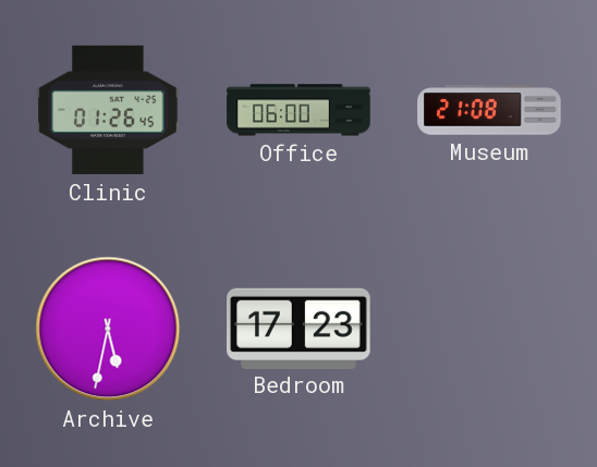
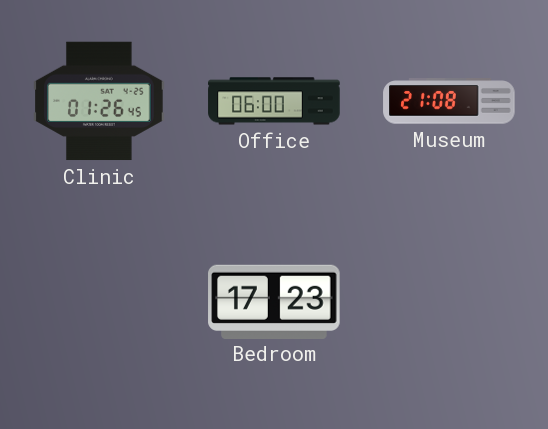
Archive: 5:32 -> none
